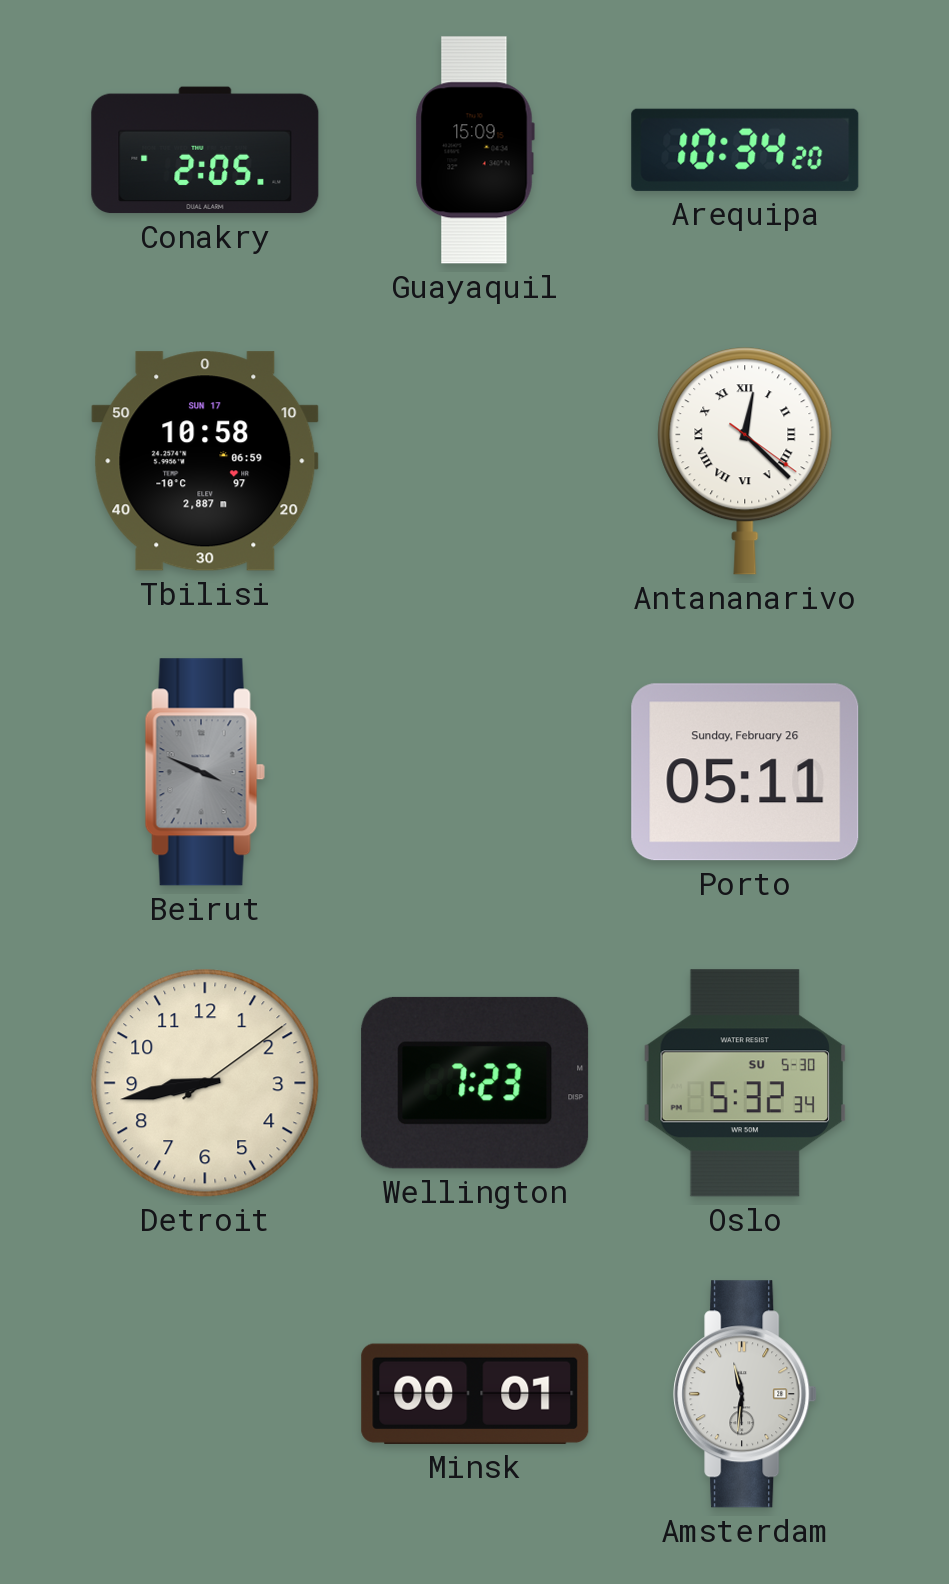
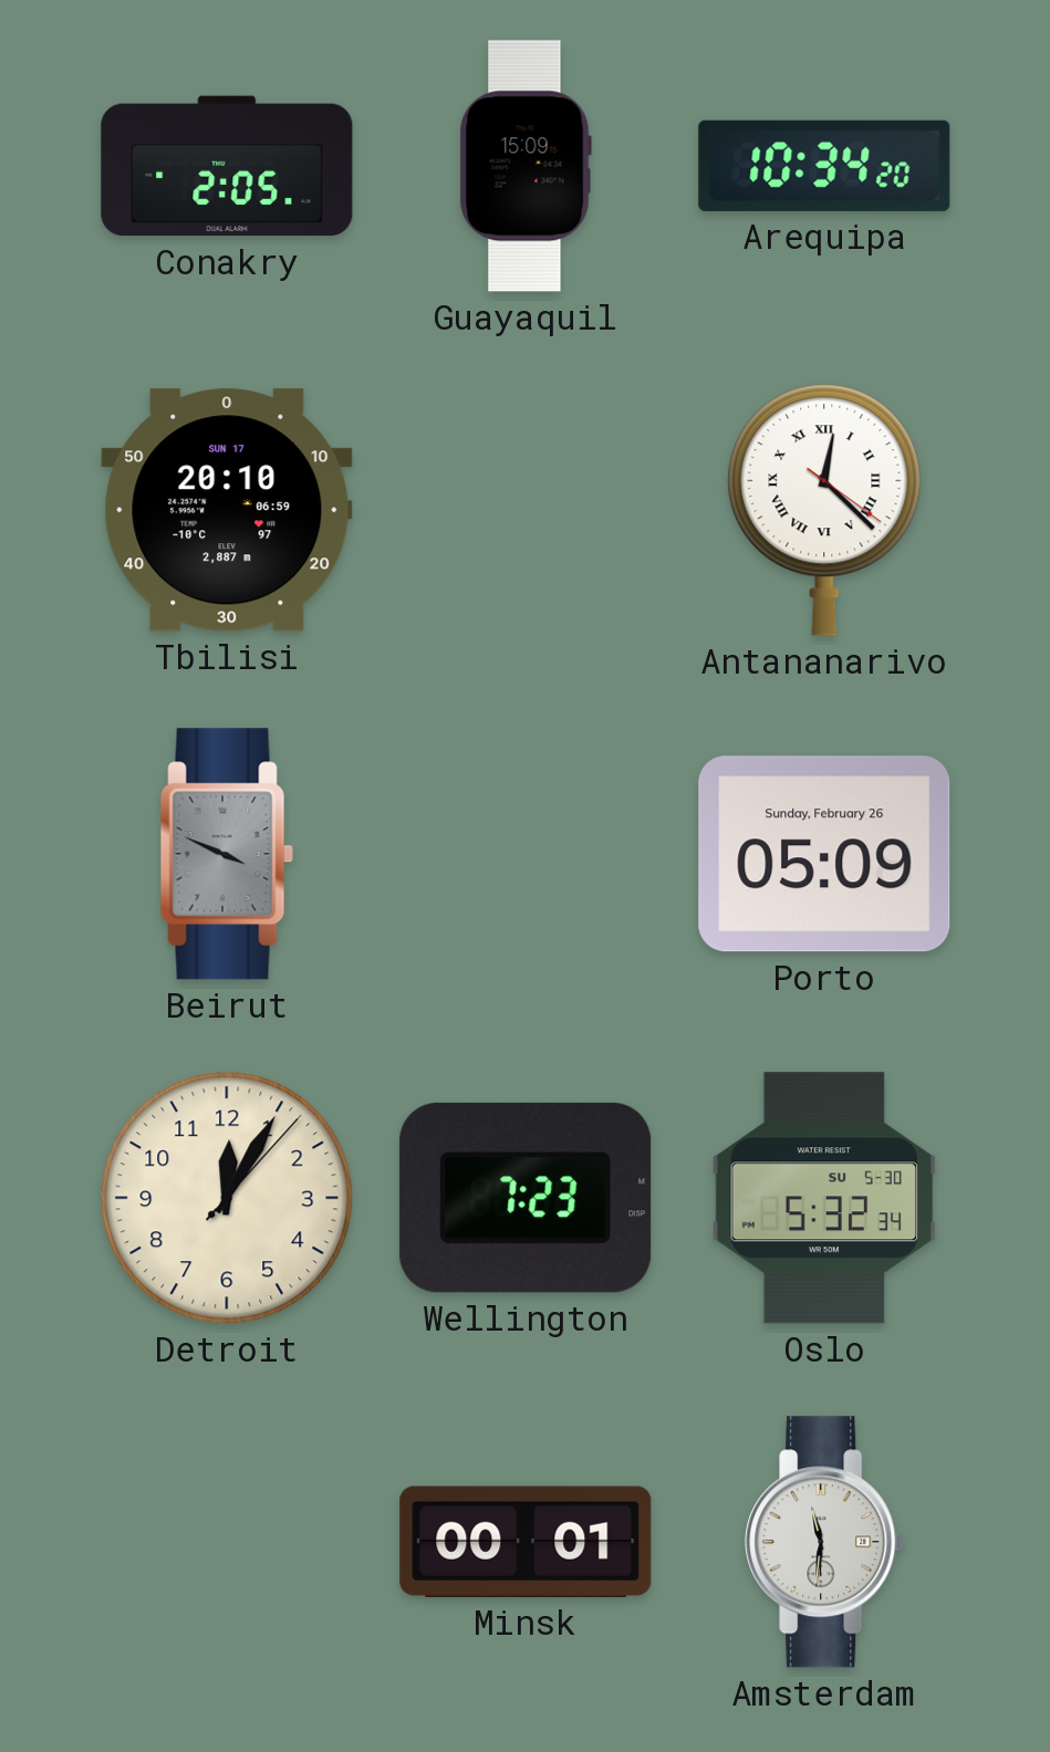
Tbilisi: 10:58 -> 20:10
Porto: 05:11 -> 05:09
Detroit: 8:43 -> 12:05
